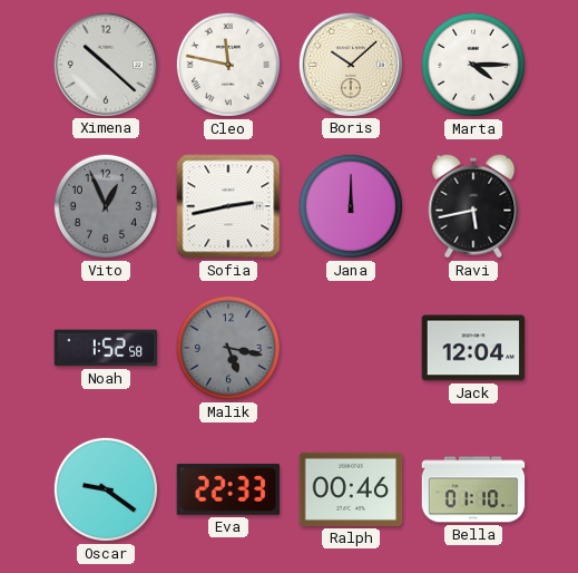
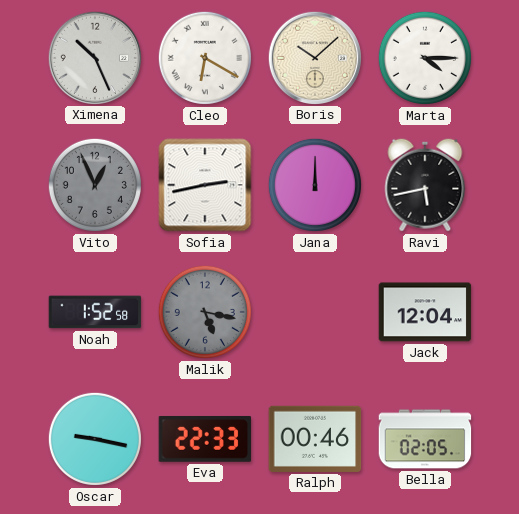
Ximena: 10:22 -> 10:26
Cleo: 11:47 -> 6:20
Oscar: 9:21 -> 9:17
Bella: 01:10 -> 02:05
